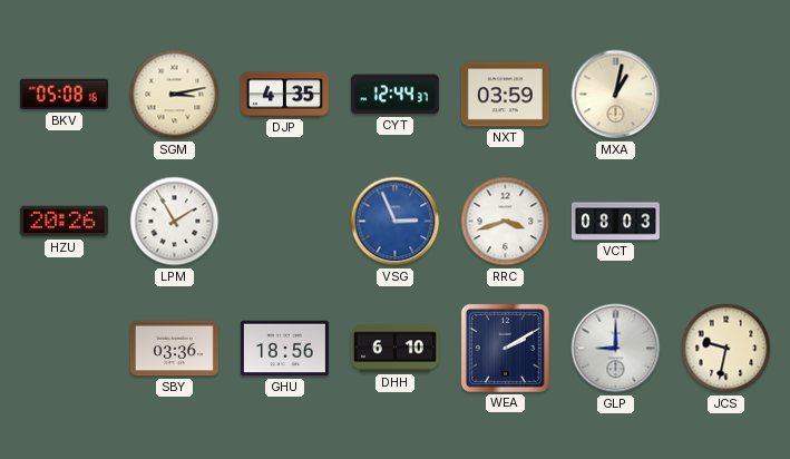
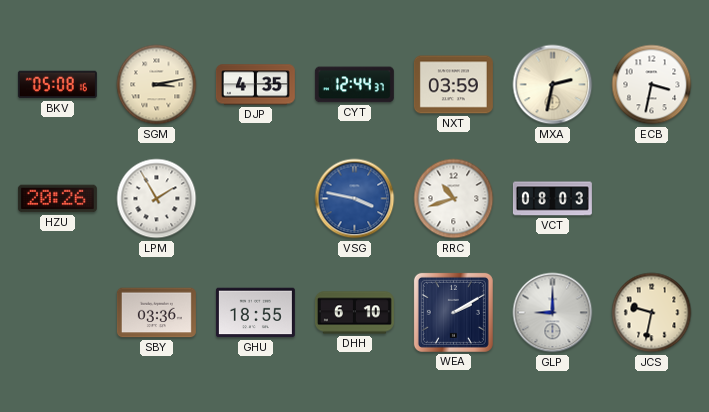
MXA: 1:02 -> 2:32
ECB: none -> 3:32
VSG: 2:56 -> 3:47
RRC: 3:42 -> 10:42
GHU: 18:56 -> 18:55
